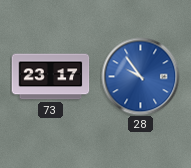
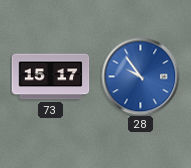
73: 23:17 -> 15:17
